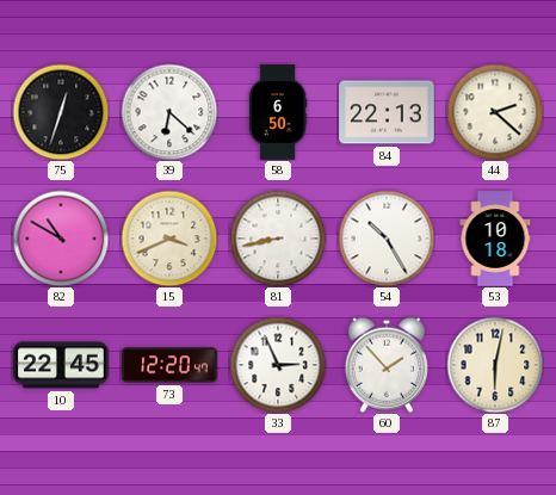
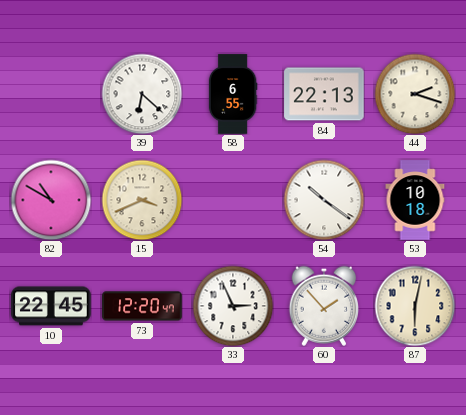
75: 12:33 -> none
58: 6:50 -> 6:55
44: 2:22 -> 2:18
81: 8:43 -> none
54: 10:25 -> 10:21
